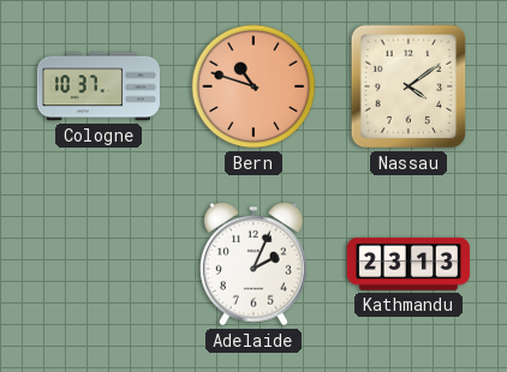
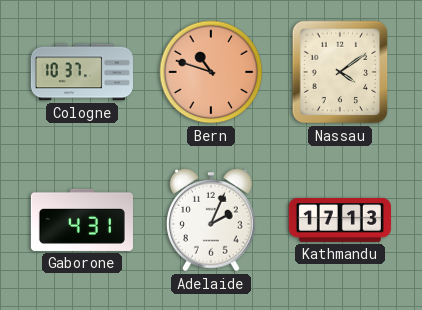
Gaborone: none -> 4:31
Kathmandu: 23:13 -> 17:13
